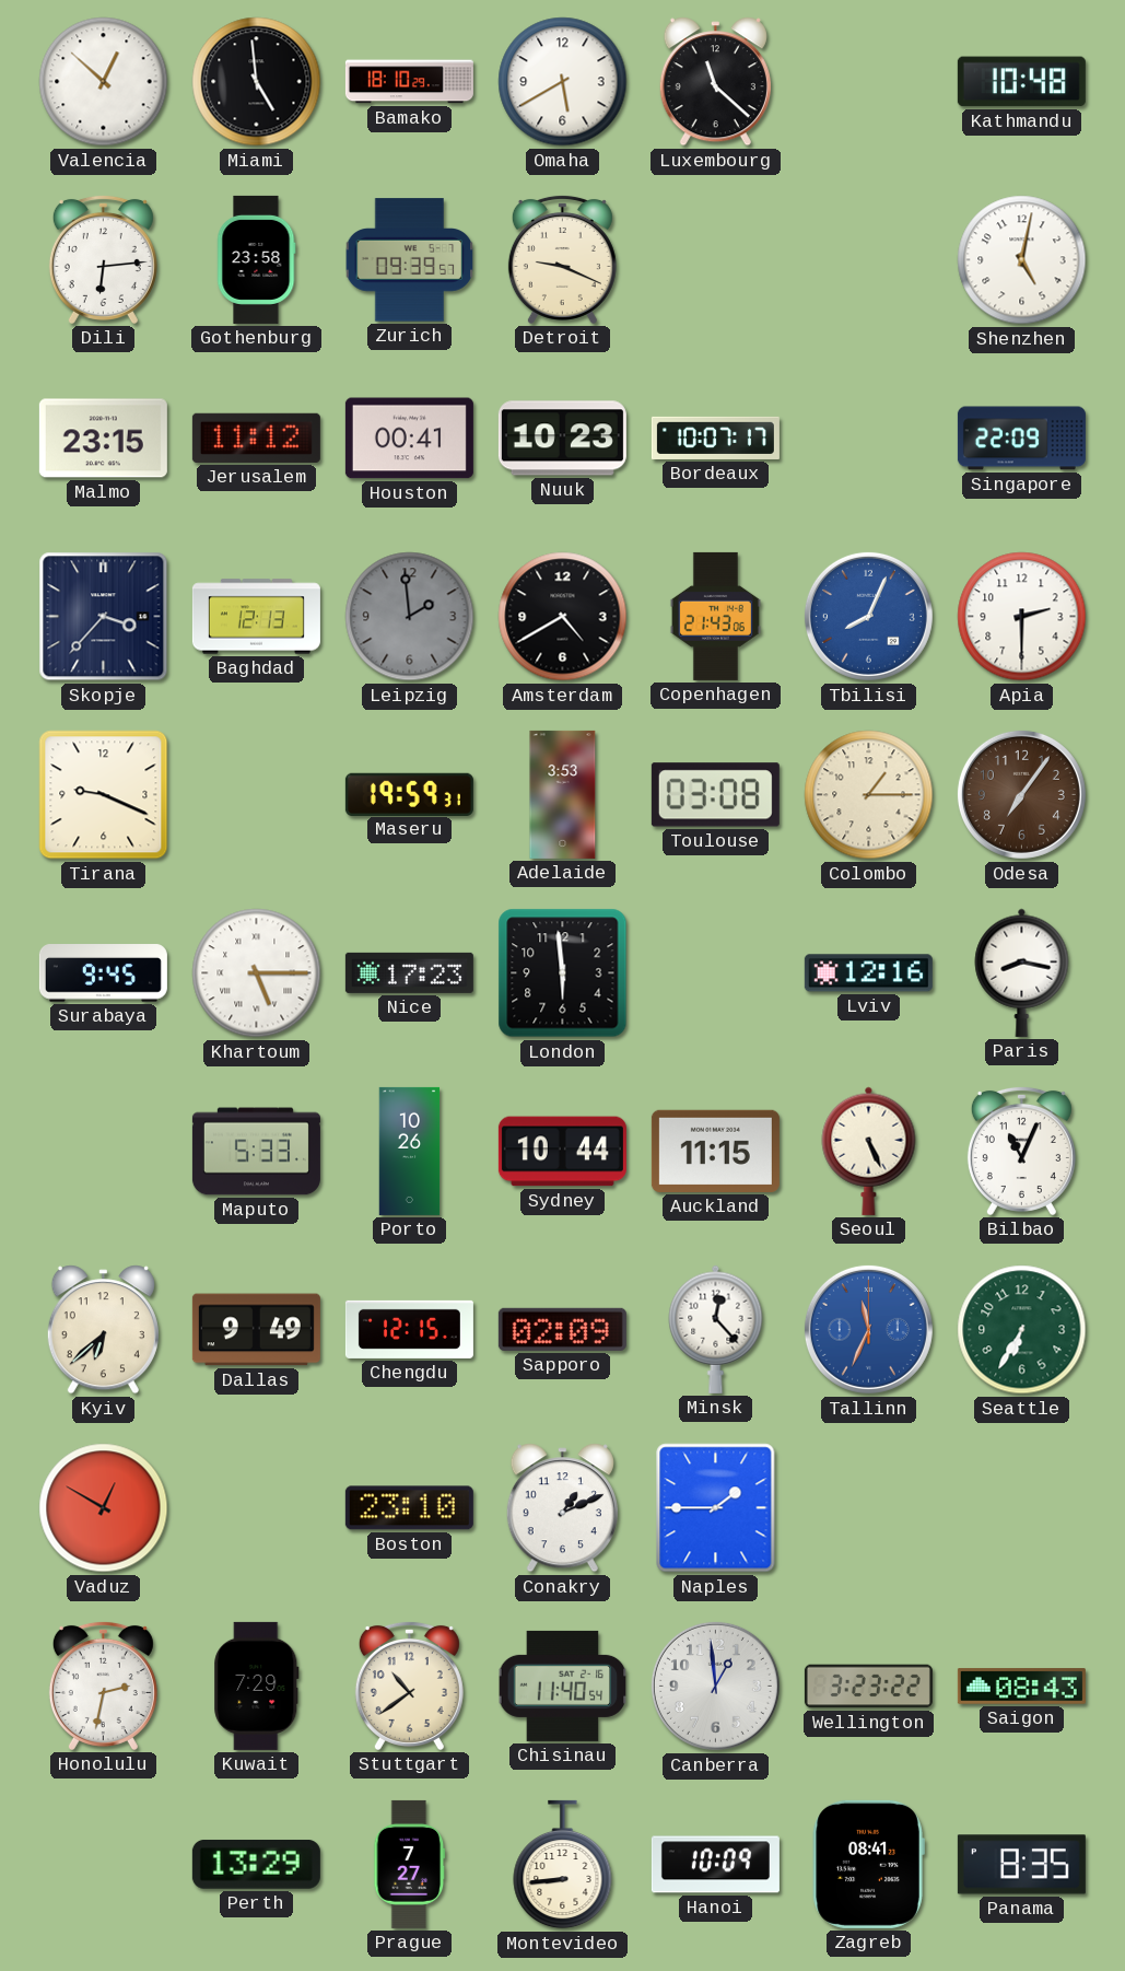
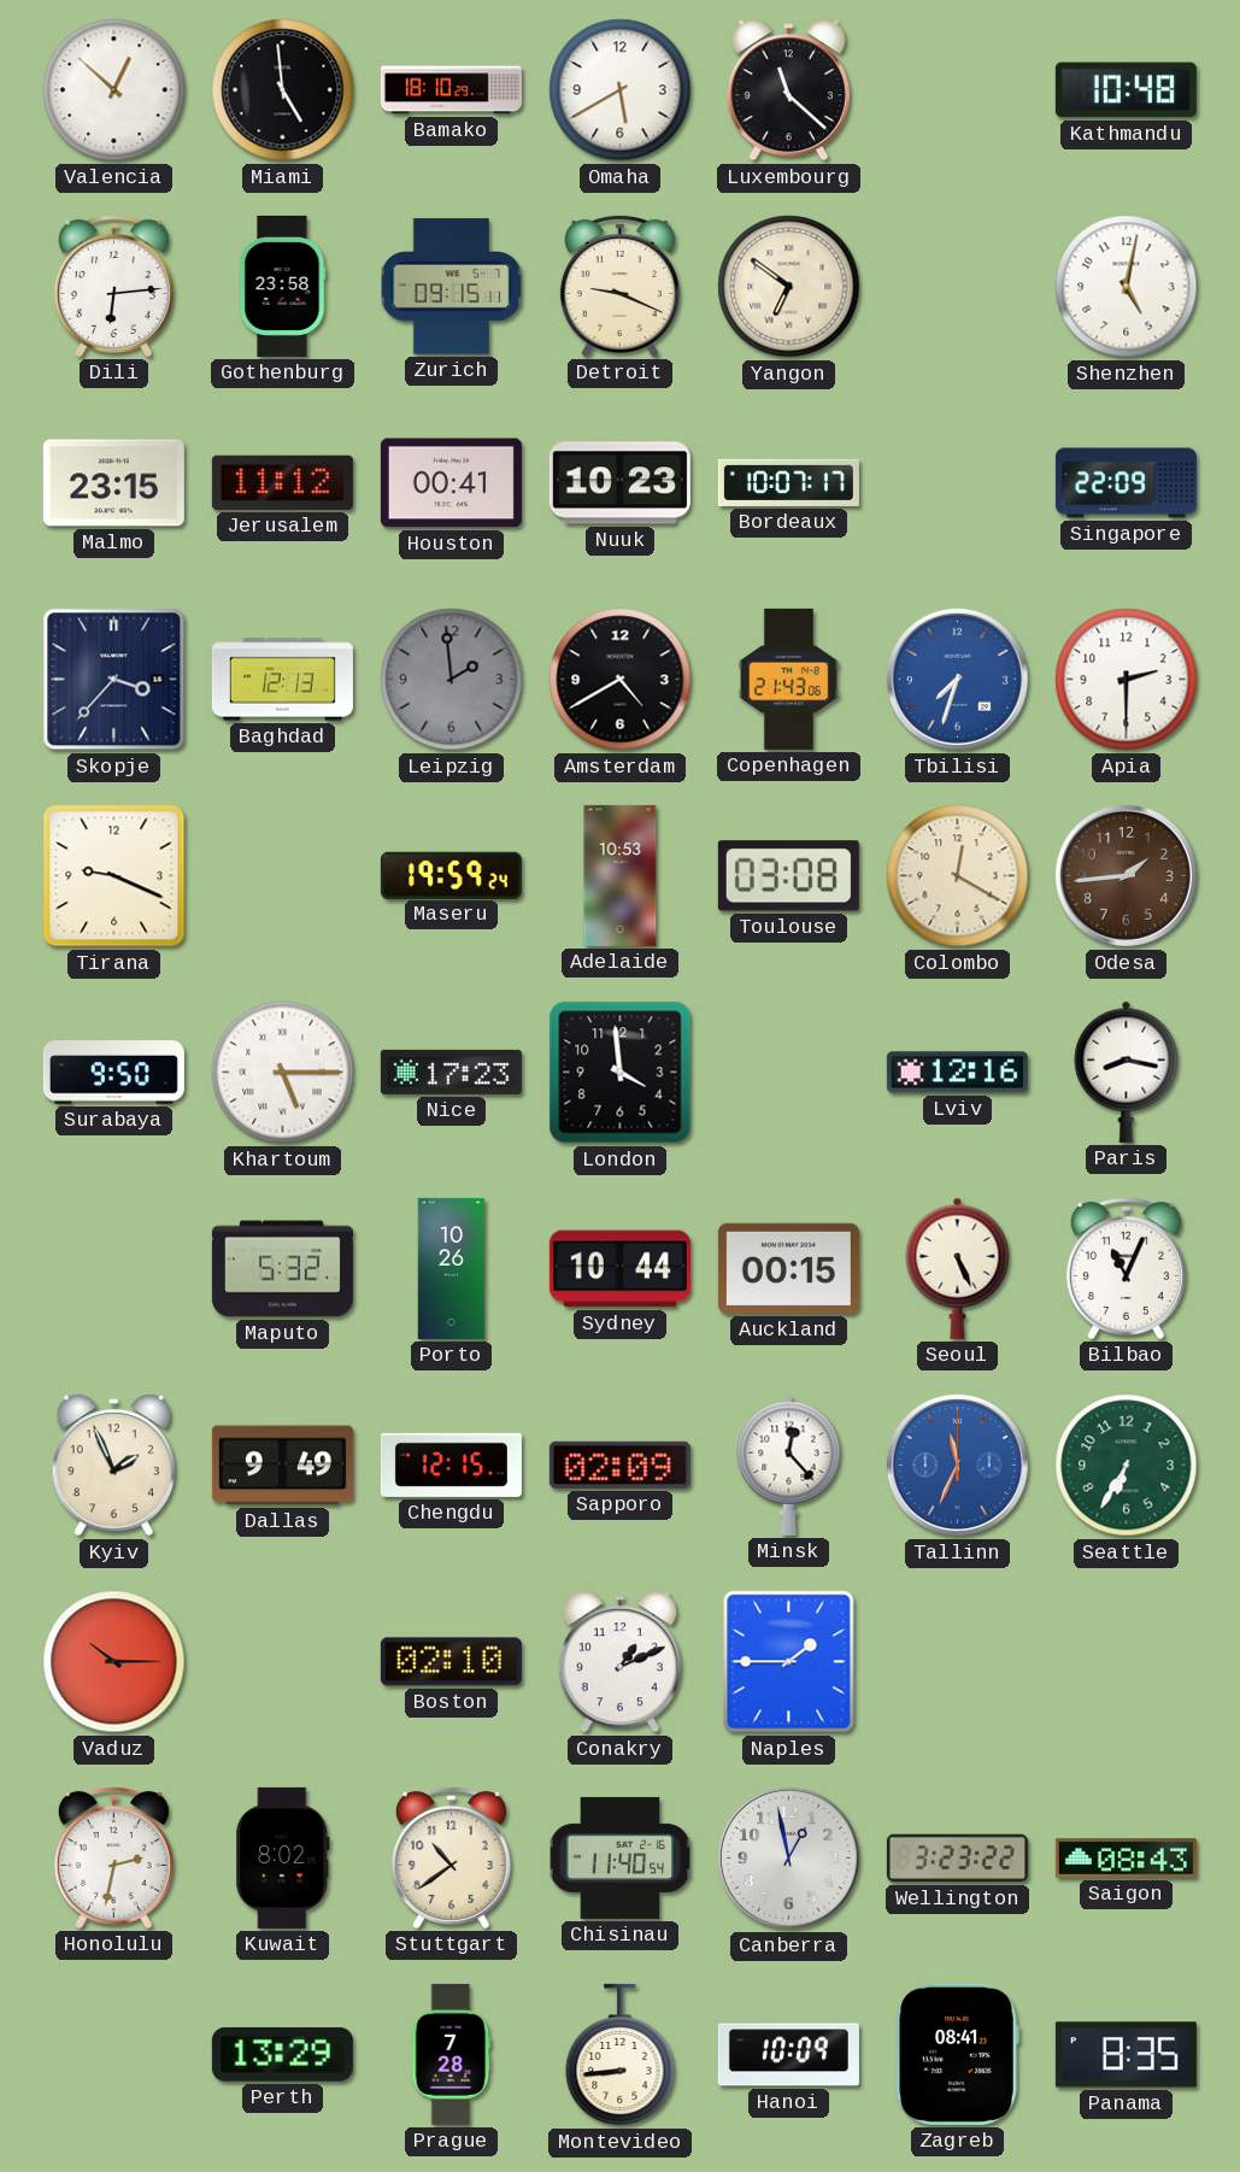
Zurich: 09:39 -> 09:15
Yangon: none -> 6:51
Tbilisi: 8:04 -> 7:33
Maseru: 19:59:31 -> 19:59:24
Adelaide: 3:53 -> 10:53
Colombo: 1:15 -> 12:20
Odesa: 7:06 -> 1:44
Surabaya: 9:45 -> 9:50
London: 5:59 -> 3:59
Maputo: 5:33 -> 5:32
Auckland: 11:15 -> 00:15
Kyiv: 6:38 -> 1:56
Vaduz: 12:50 -> 10:15
Boston: 23:10 -> 02:10
Kuwait: 7:29 -> 8:02
Canberra: 12:59 -> 12:58
Prague: 7:27 -> 7:28
